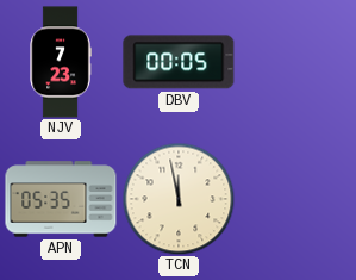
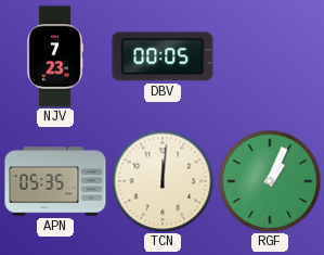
TCN: 11:58 -> 12:01
RGF: none -> 1:04
